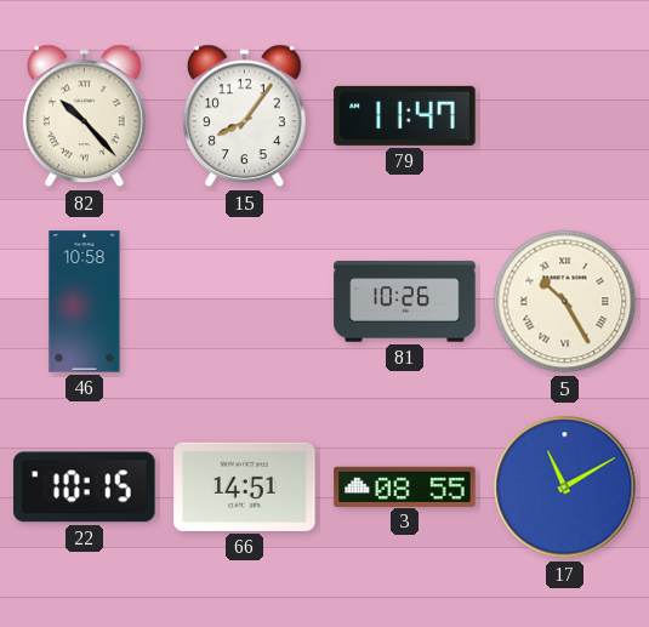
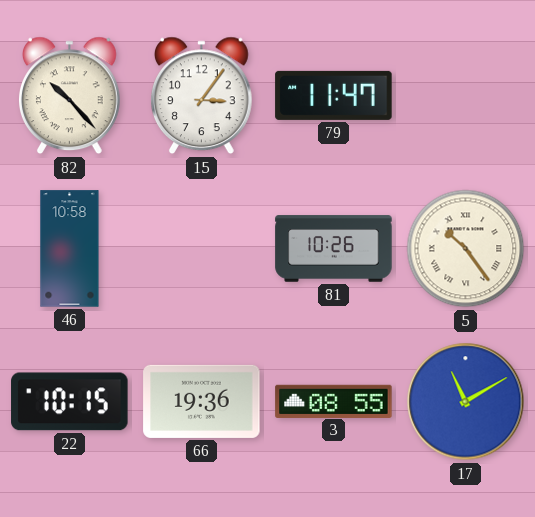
15: 8:06 -> 3:06
5: 10:25 -> 10:24
66: 14:51 -> 19:36
